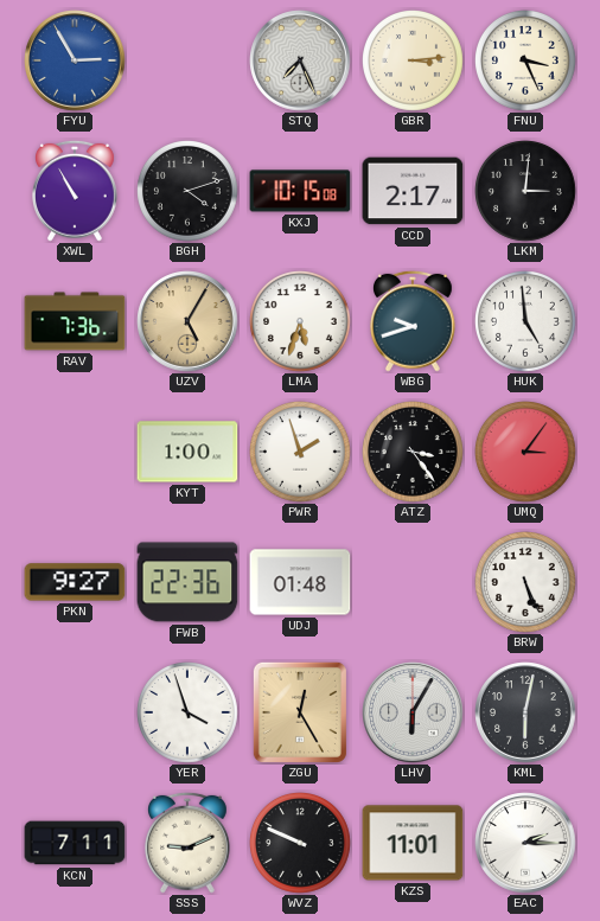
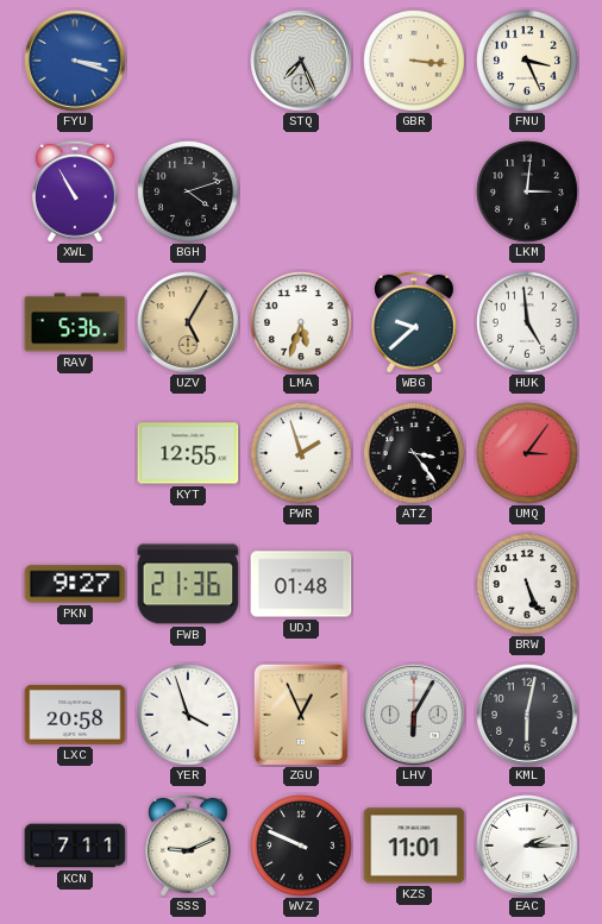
FYU: 2:55 -> 3:18
GBR: 3:14 -> 3:16
KXJ: 10:15 -> none
CCD: 2:17 -> none
RAV: 7:36 -> 5:36
WBG: 9:42 -> 9:38
KYT: 1:00 -> 12:55
FWB: 22:36 -> 21:36
LXC: none -> 20:58
ZGU: 12:25 -> 12:56
